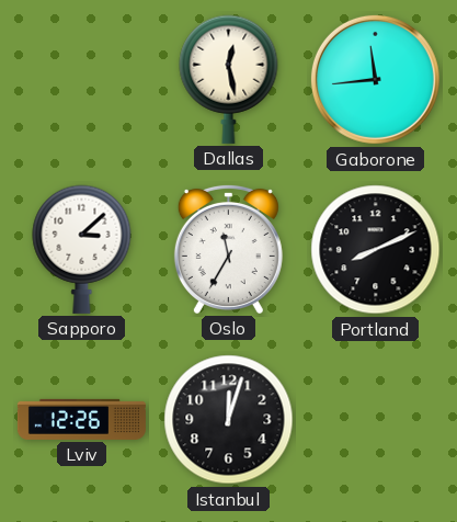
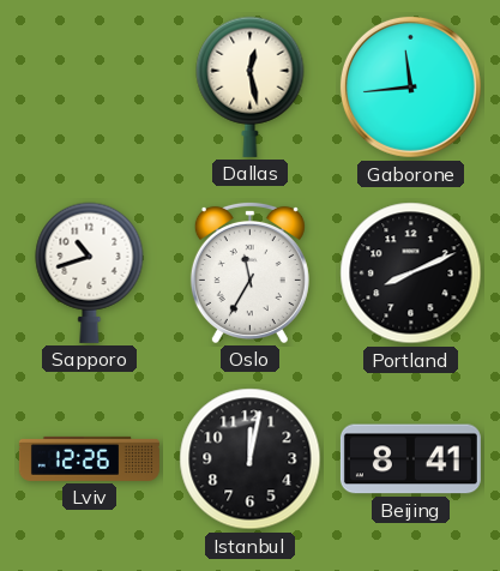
Sapporo: 3:08 -> 10:42
Istanbul: 12:03 -> 12:02
Beijing: none -> 8:41
